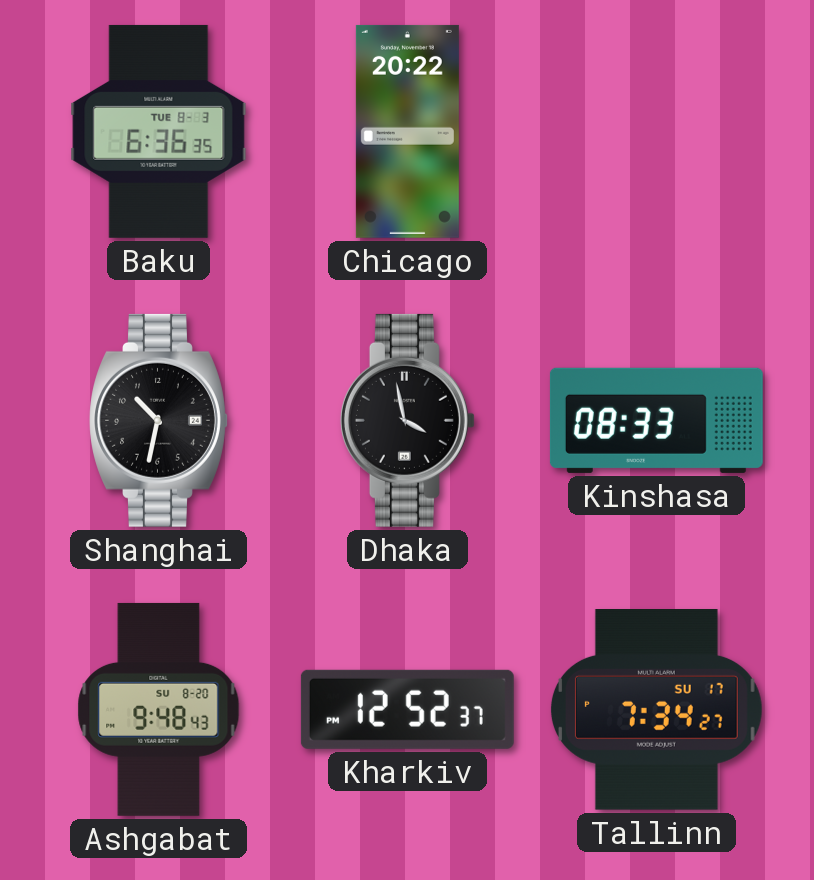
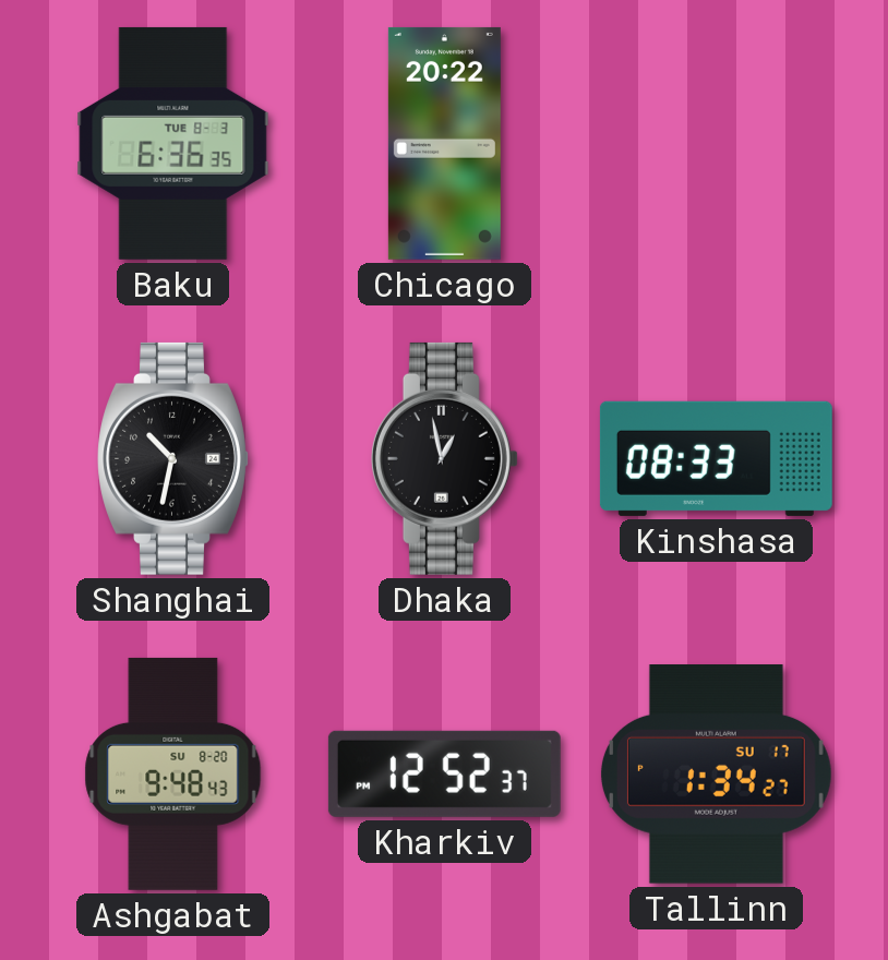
Dhaka: 3:58 -> 12:58
Tallinn: 7:34 -> 1:34
